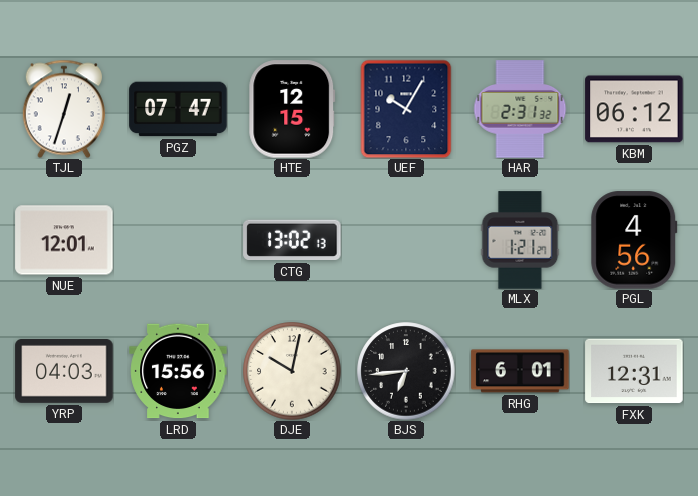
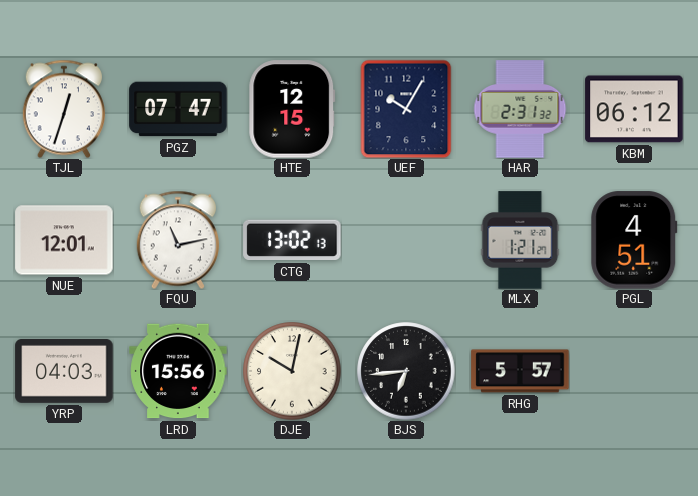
FQU: none -> 11:13
PGL: 4:56 -> 4:51
RHG: 6:01 -> 5:57
FXK: 12:31 -> none
